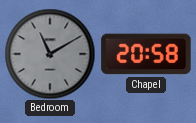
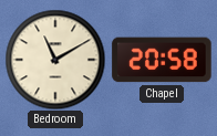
Bedroom dial: grey -> cream
